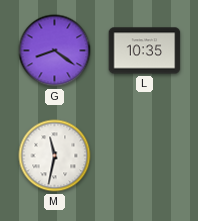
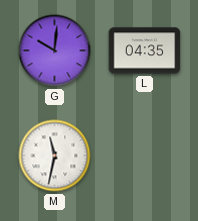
G: 8:21 -> 10:01
L: 10:35 -> 04:35
